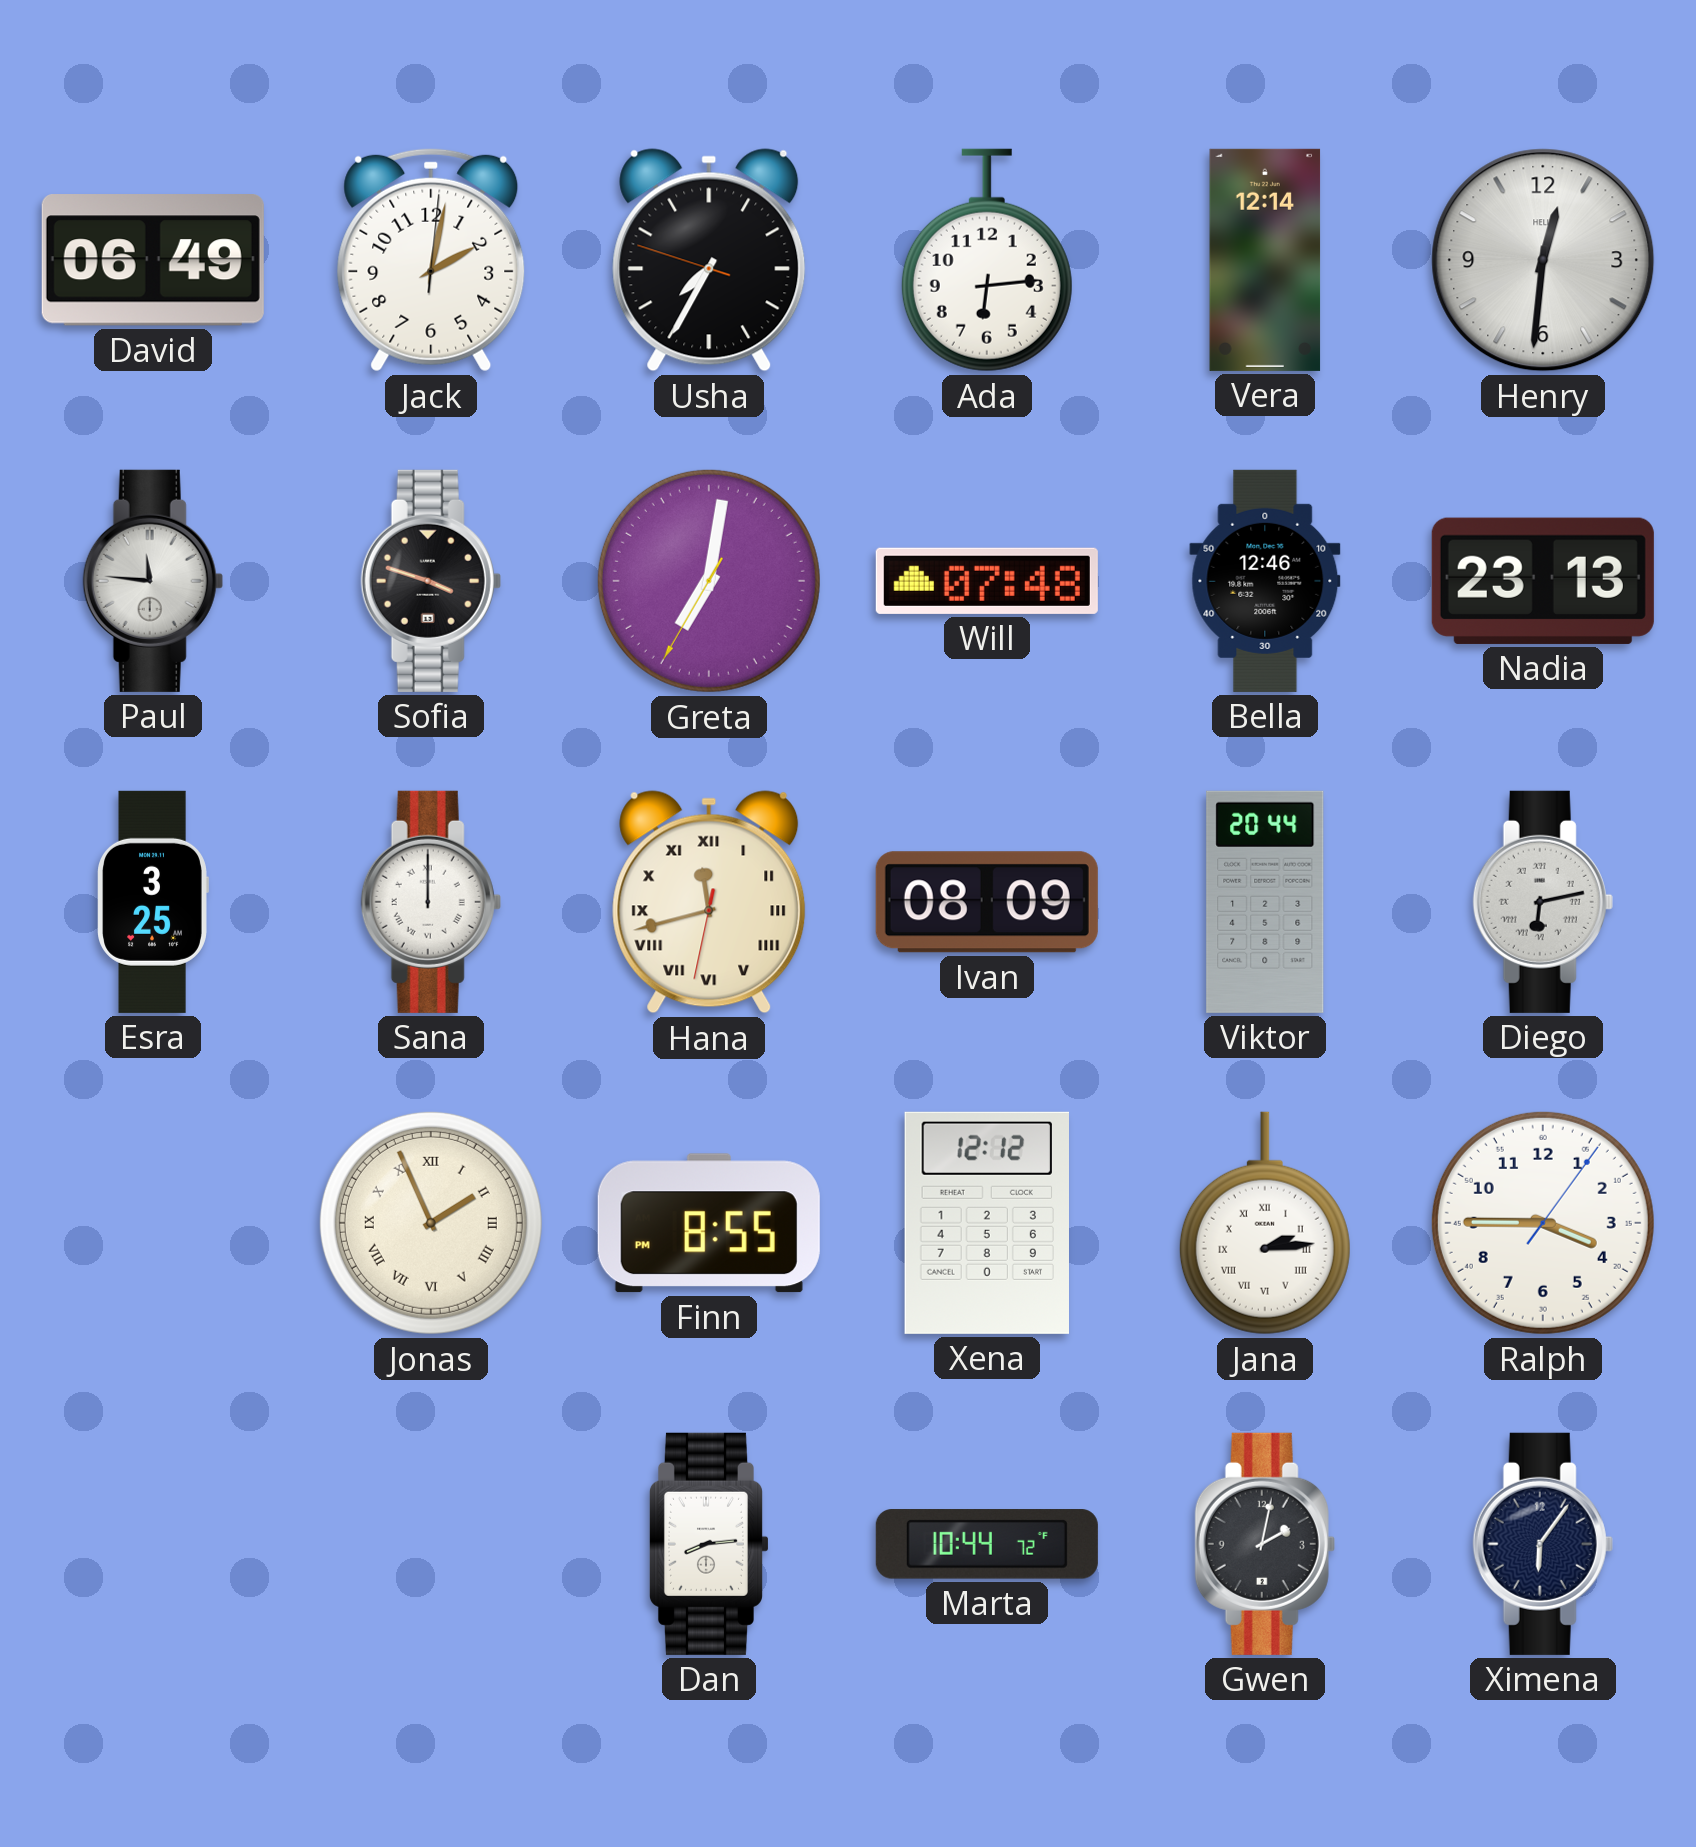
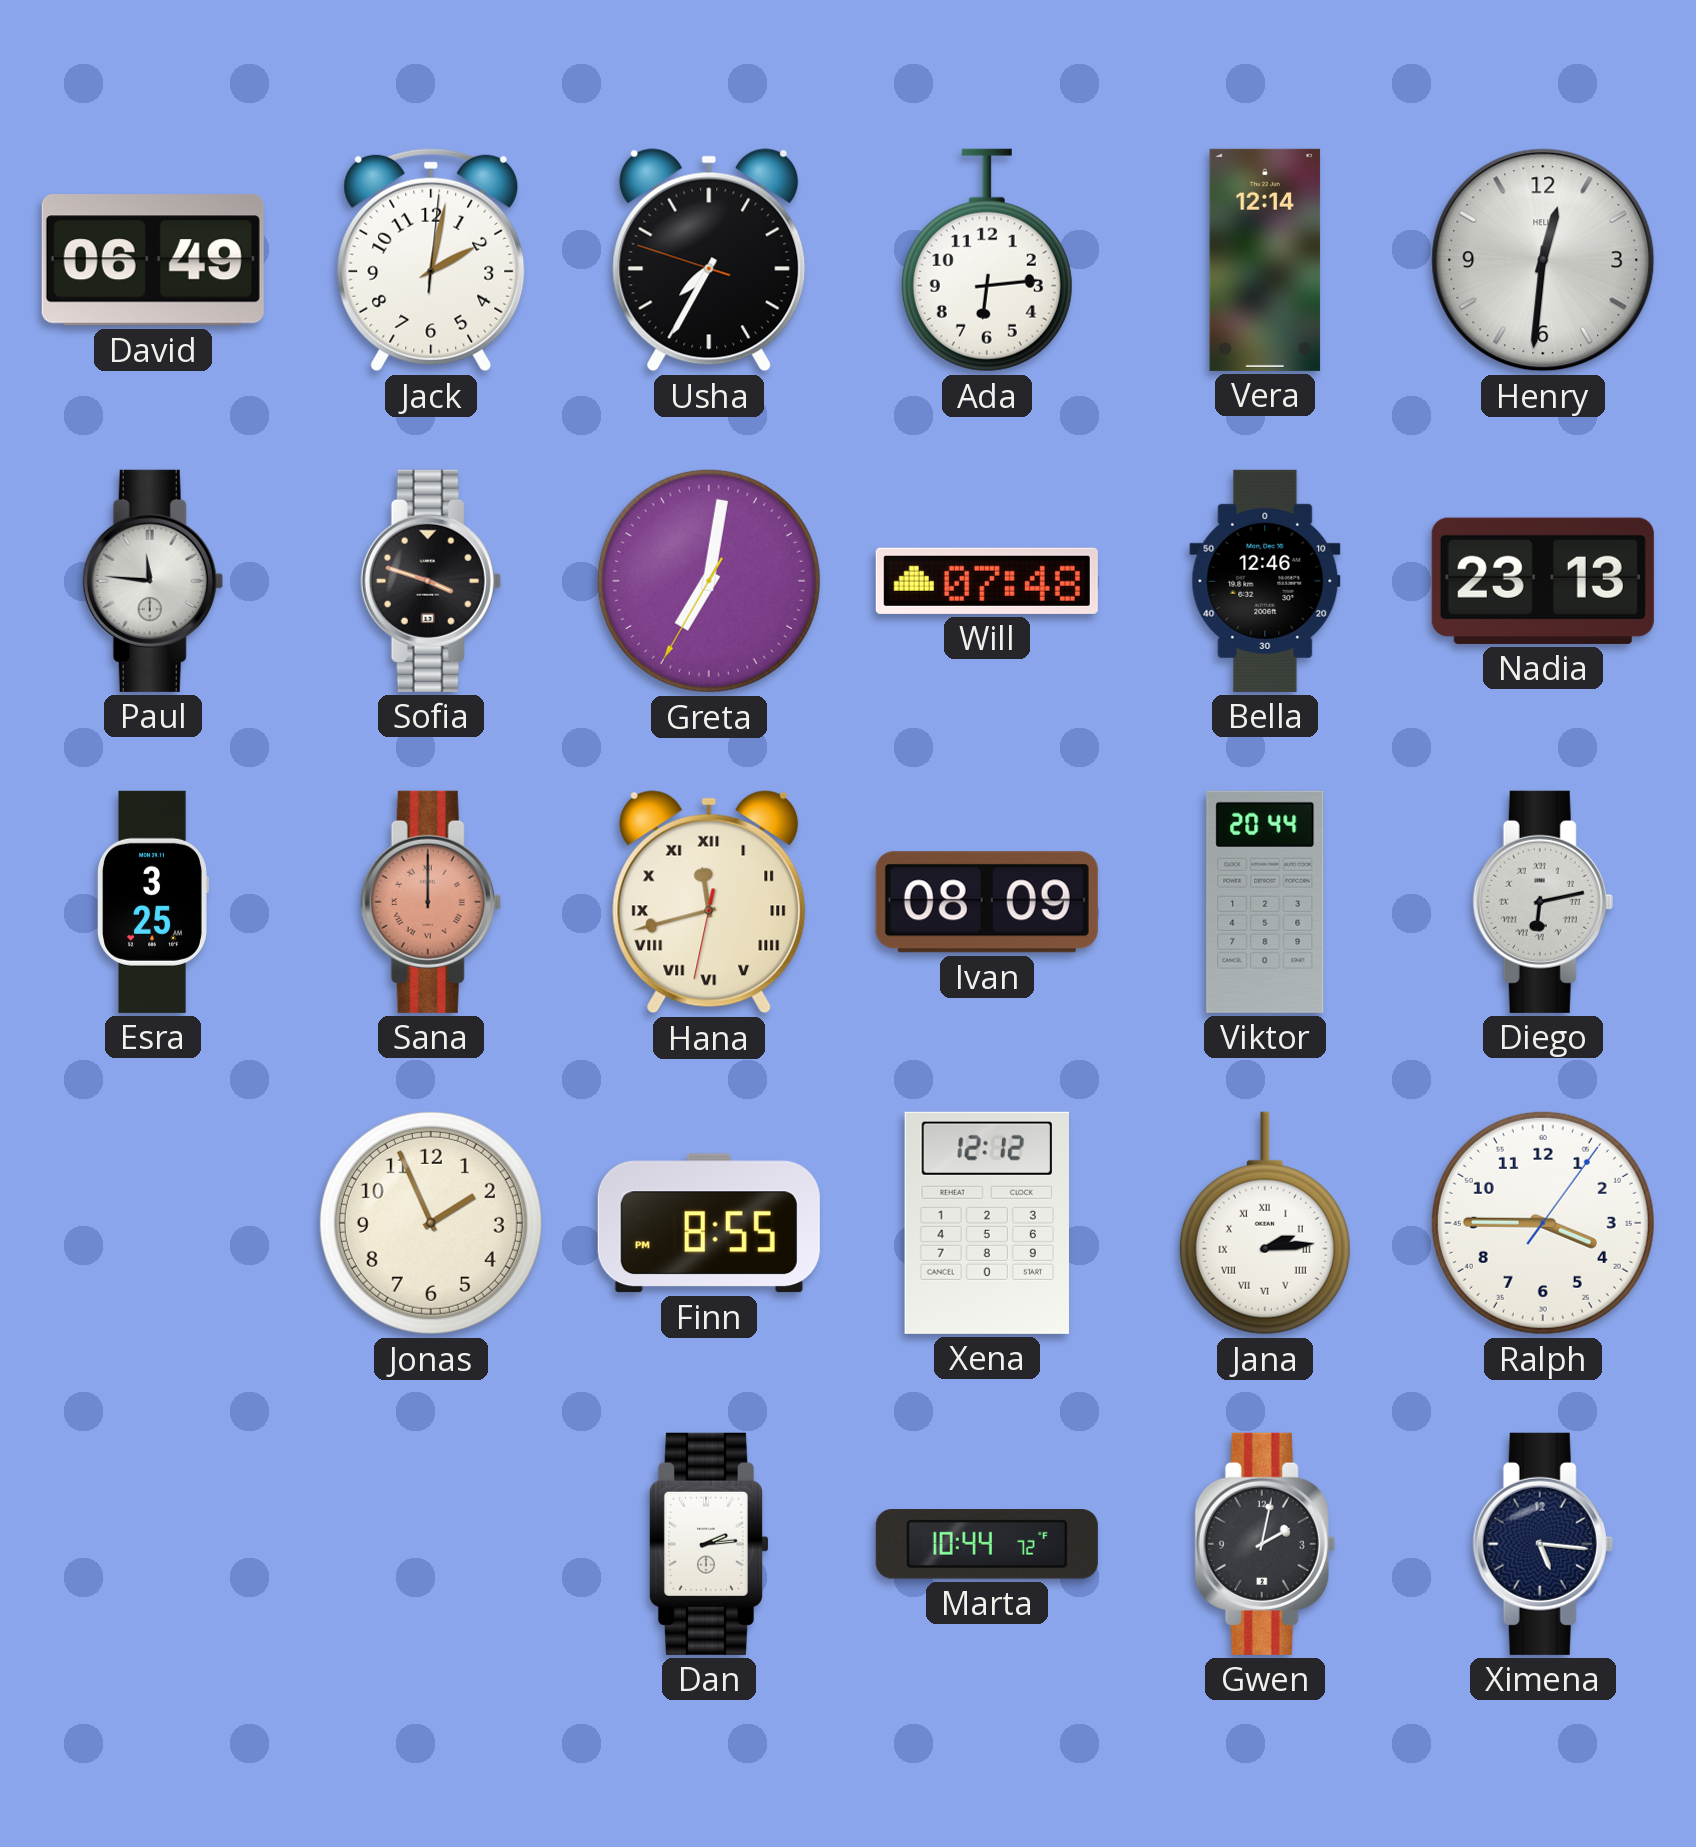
Sana dial: white -> salmon
Jonas numerals: Roman -> Arabic
Dan: 8:14 -> 2:14
Ximena: 6:06 -> 5:16
